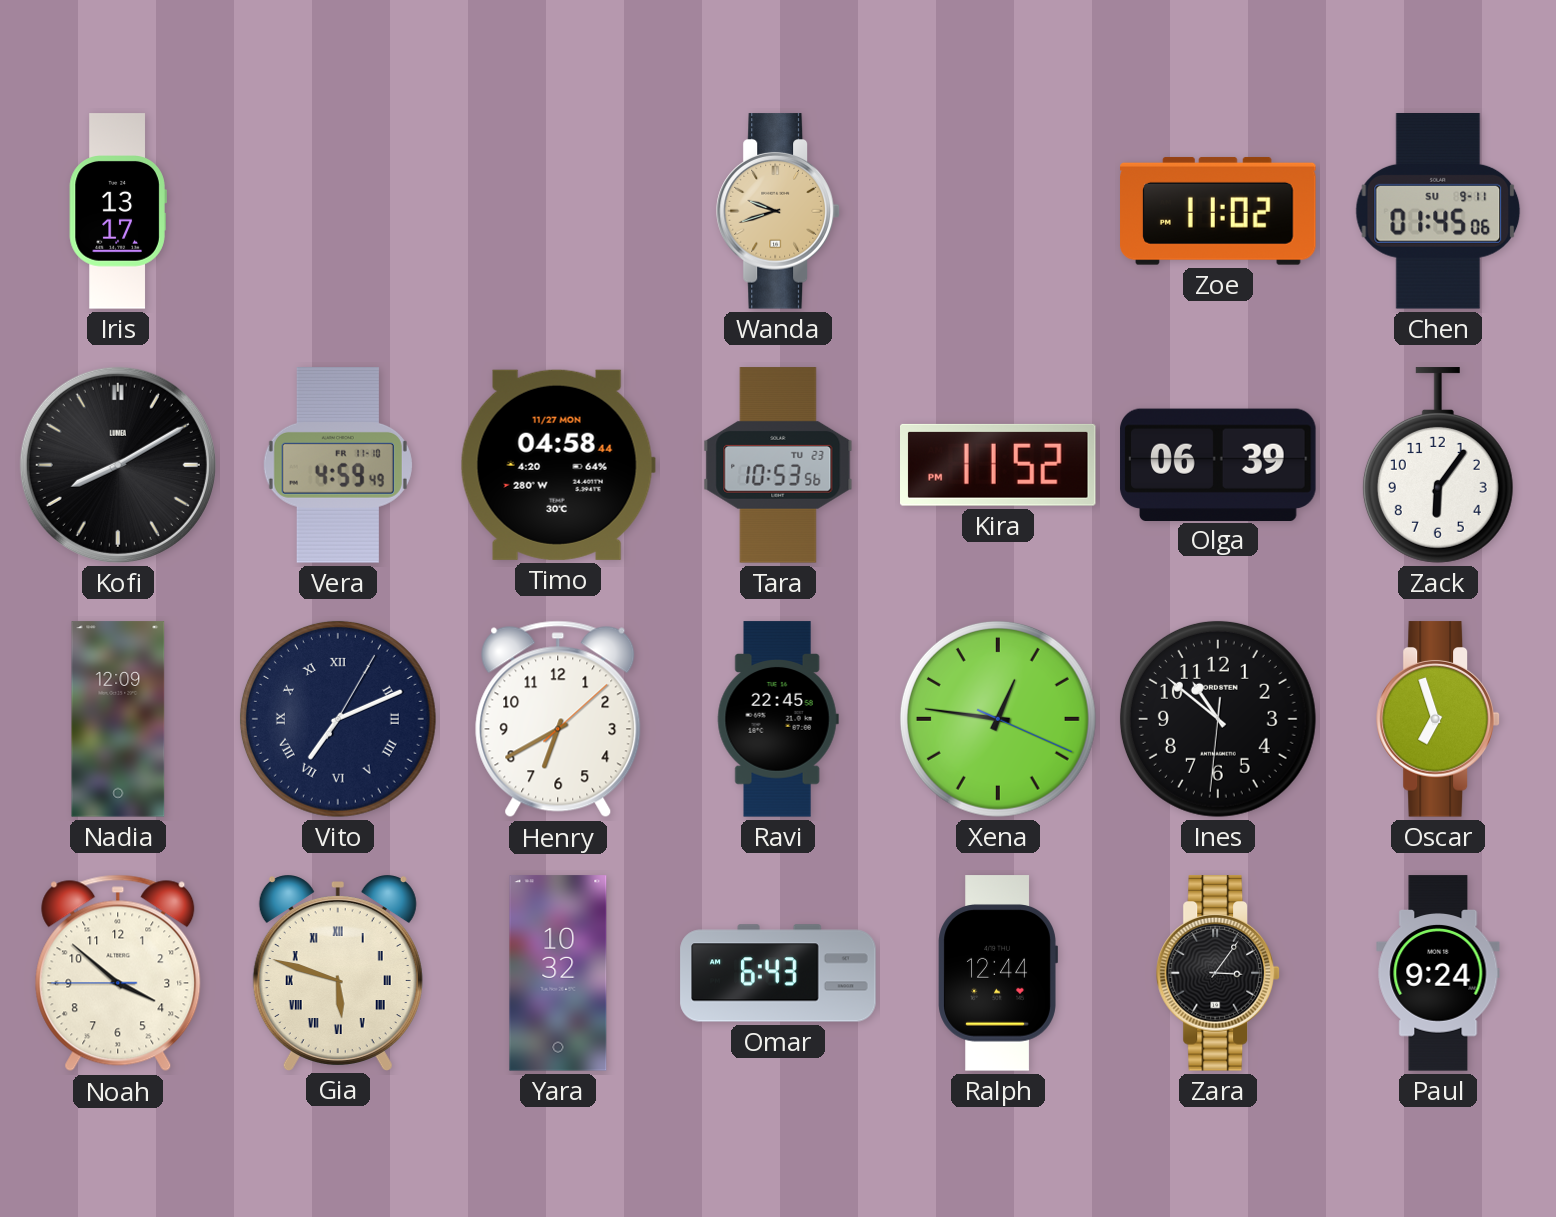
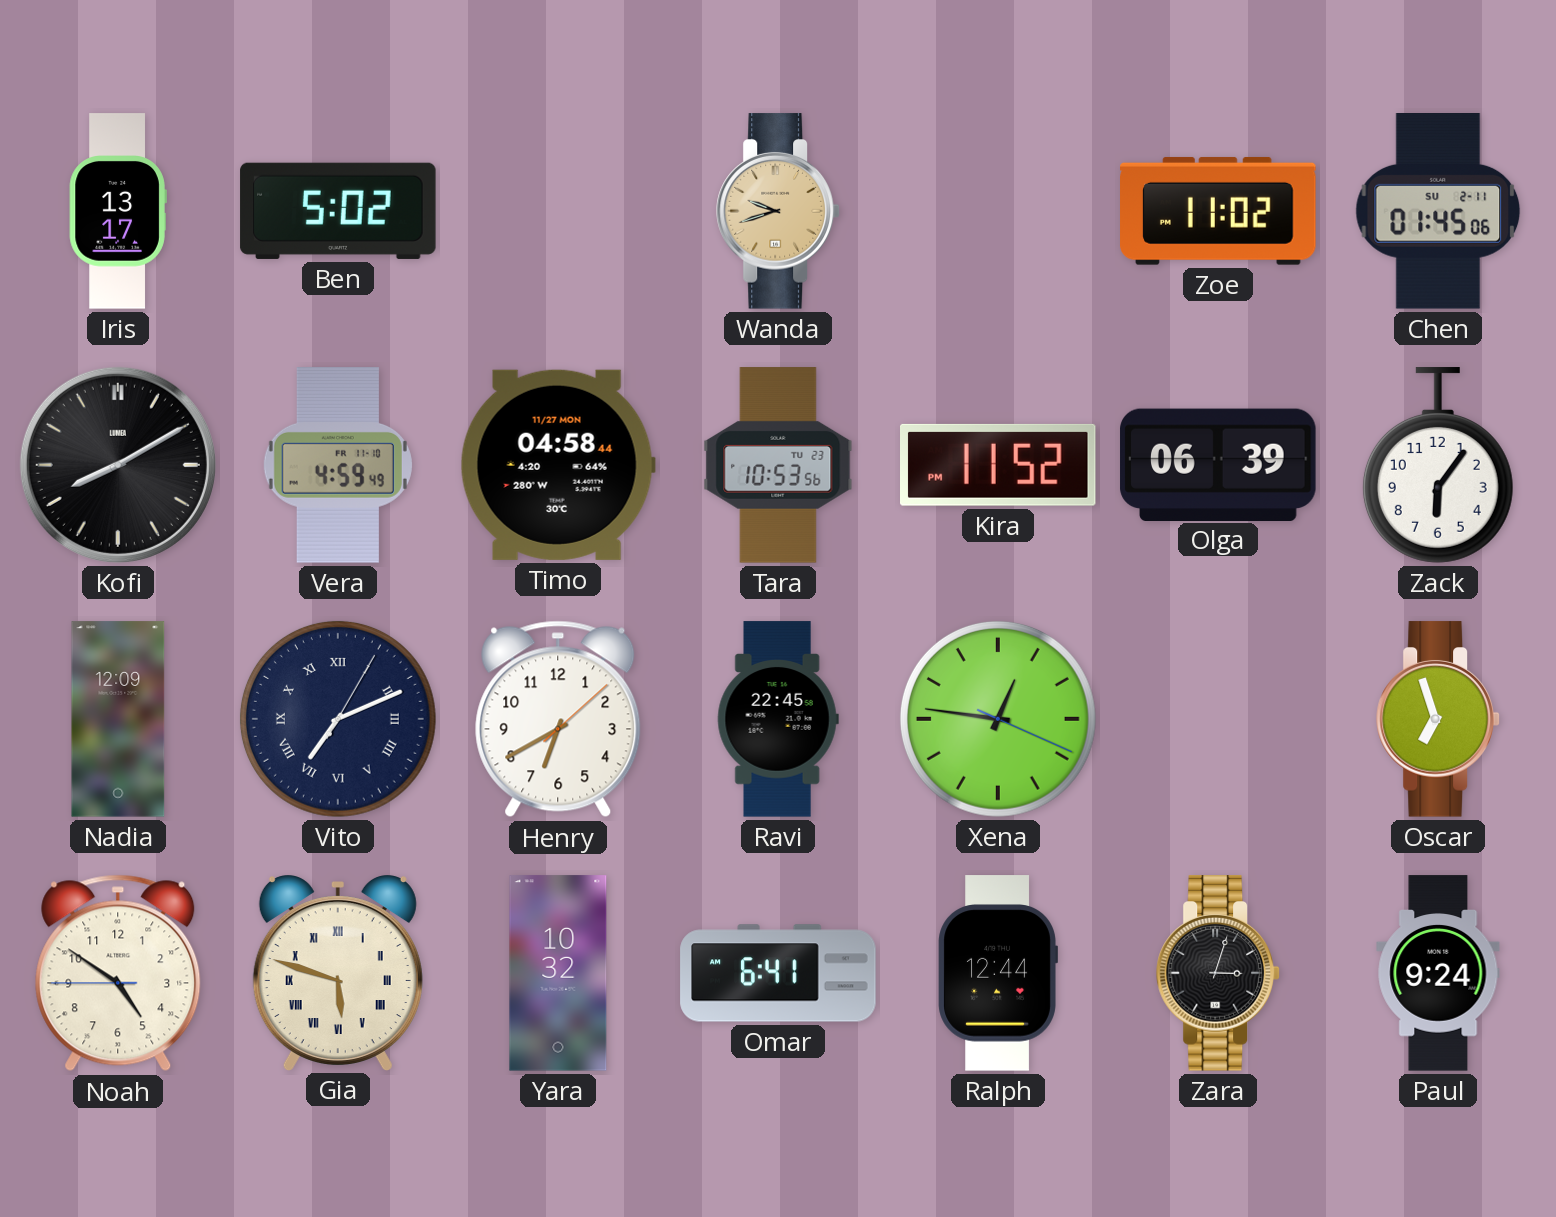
Ben: none -> 5:02
Chen date: SU 9-11 -> SU 2-11
Ines: 10:51 -> none
Noah: 3:51 -> 4:50
Omar: 6:43 -> 6:41
Zara: 3:06 -> 3:03
